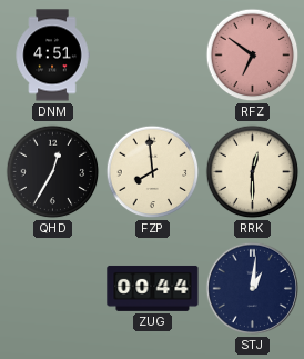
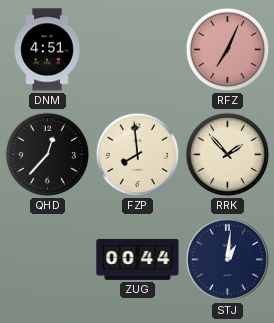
RFZ: 6:51 -> 7:04
QHD: 12:35 -> 12:37
RRK: 12:30 -> 1:53
